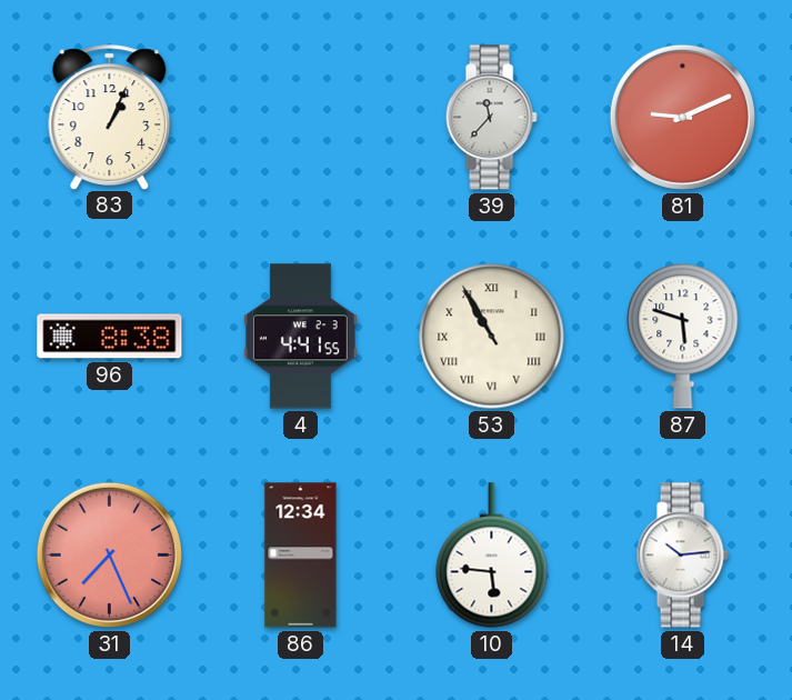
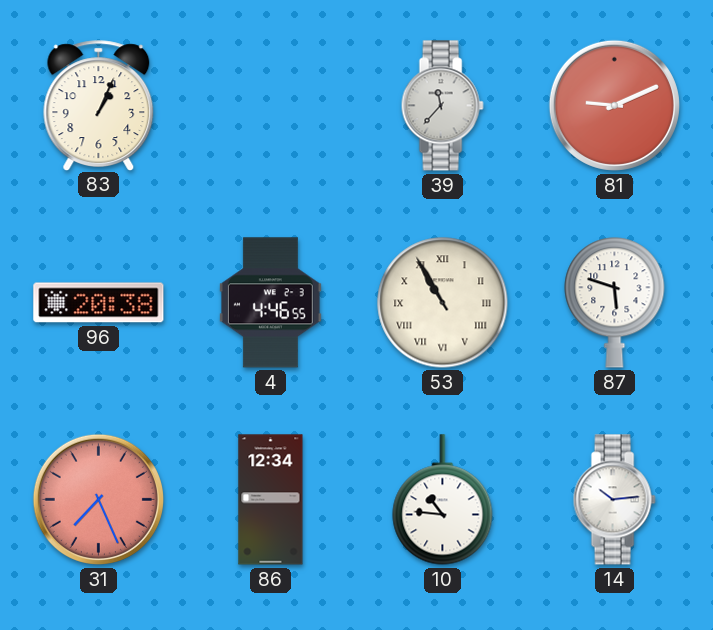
96: 8:38 -> 20:38
4: 4:41 -> 4:46
10: 5:46 -> 10:46
